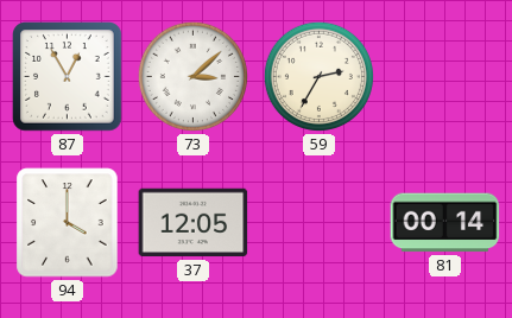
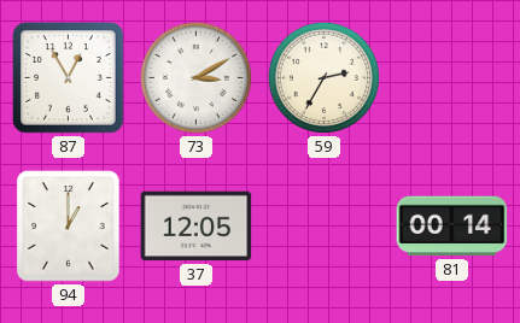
73: 3:08 -> 3:10
94: 4:00 -> 1:00
